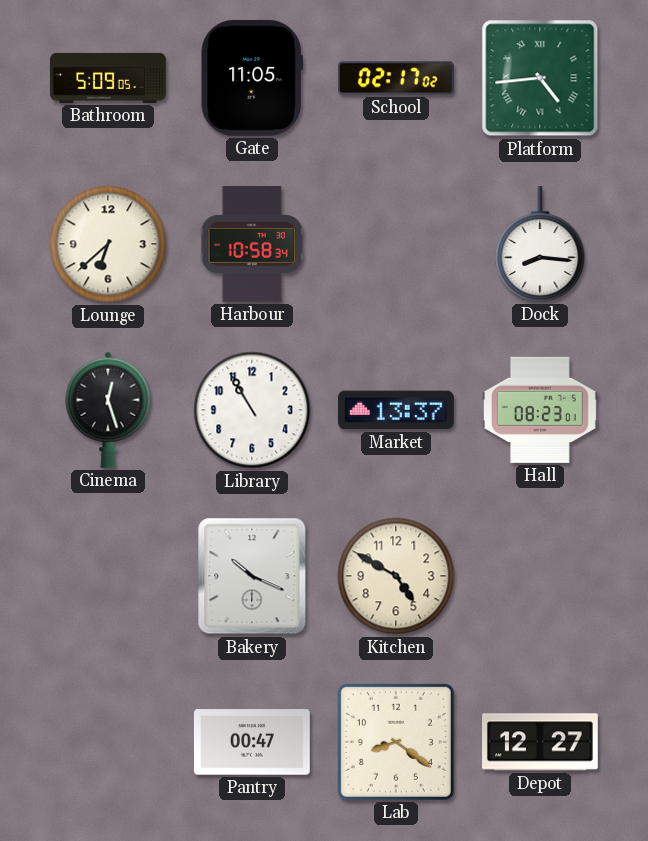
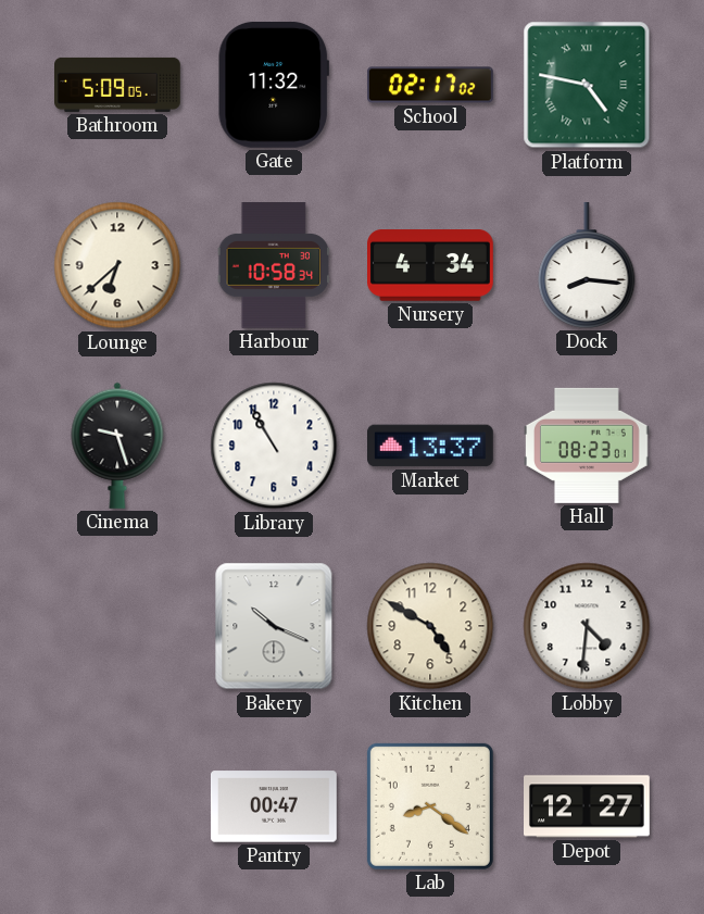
Gate: 11:05 -> 11:32
Platform: 4:44 -> 4:47
Nursery: none -> 4:34
Cinema: 12:27 -> 9:27
Lobby: none -> 4:31
